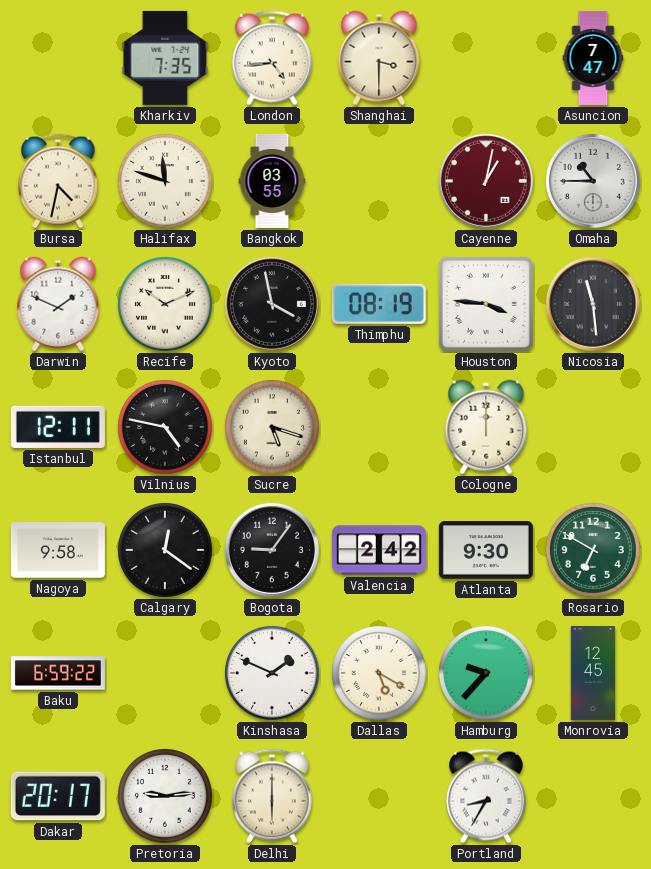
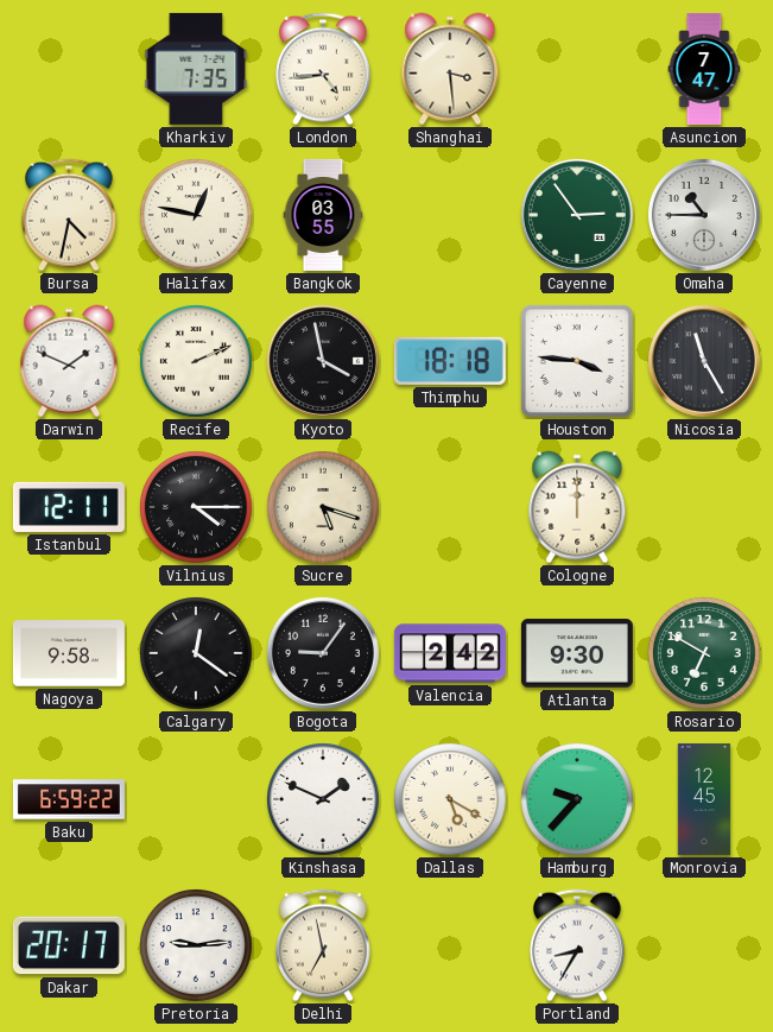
Shanghai: 3:30 -> 3:29
Halifax: 11:48 -> 12:47
Cayenne: 1:02 -> 2:54
Cayenne dial: burgundy -> green
Recife: 10:11 -> 2:11
Thimphu: 08:19 -> 18:18
Nicosia: 11:29 -> 11:25
Vilnius: 4:47 -> 4:15
Delhi: 6:00 -> 6:58
